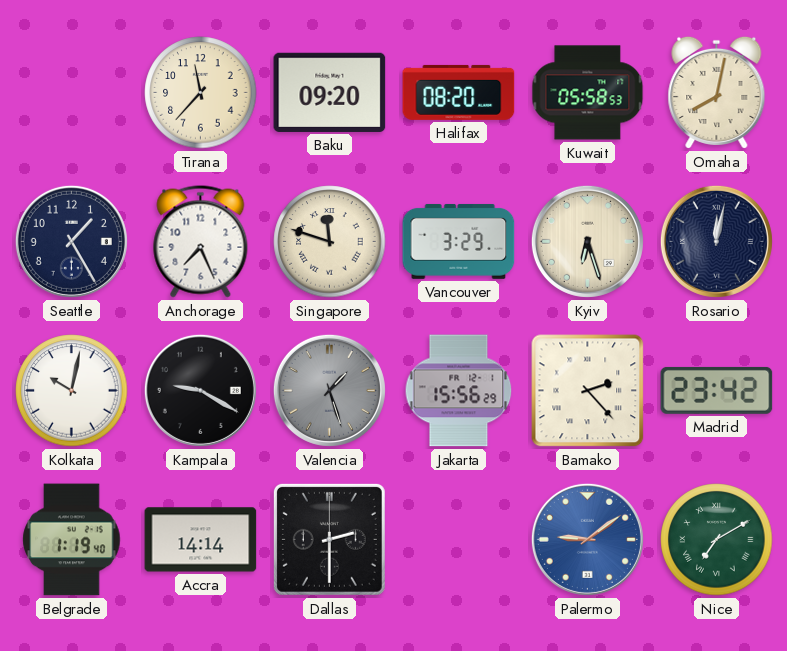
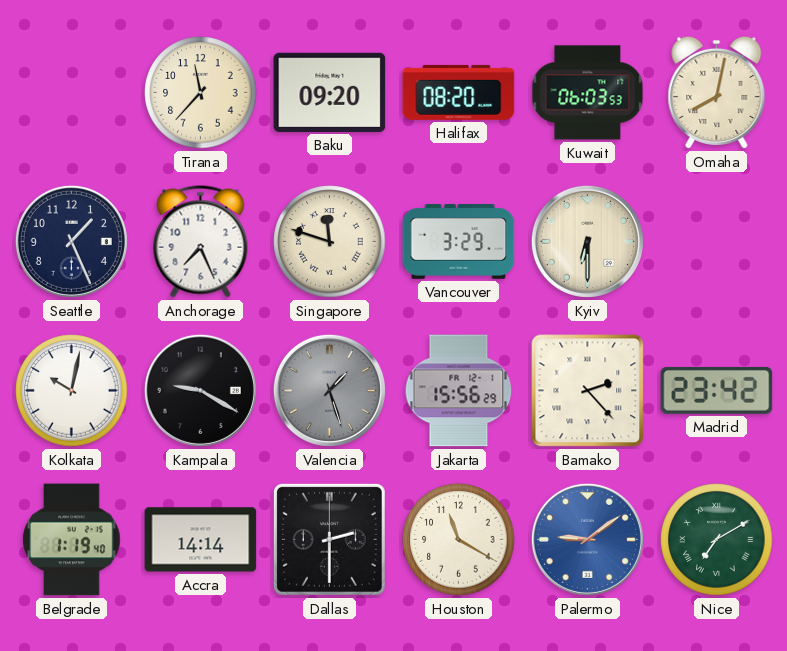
Kuwait: 05:58 -> 06:03
Seattle: 1:25 -> 1:26
Kyiv: 6:27 -> 6:30
Rosario: 12:02 -> none
Houston: none -> 11:20
